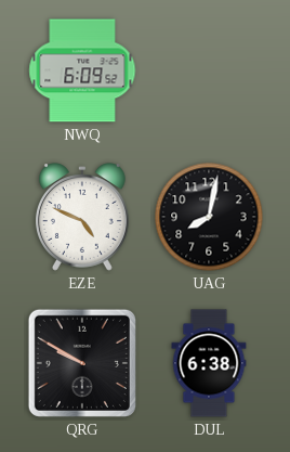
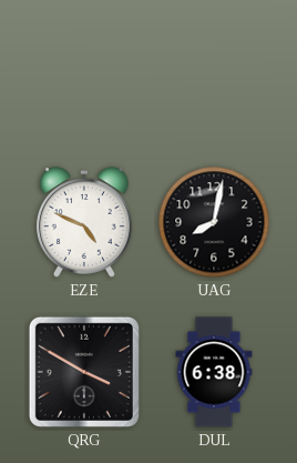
NWQ: 6:09 -> none
QRG: 9:50 -> 3:50
